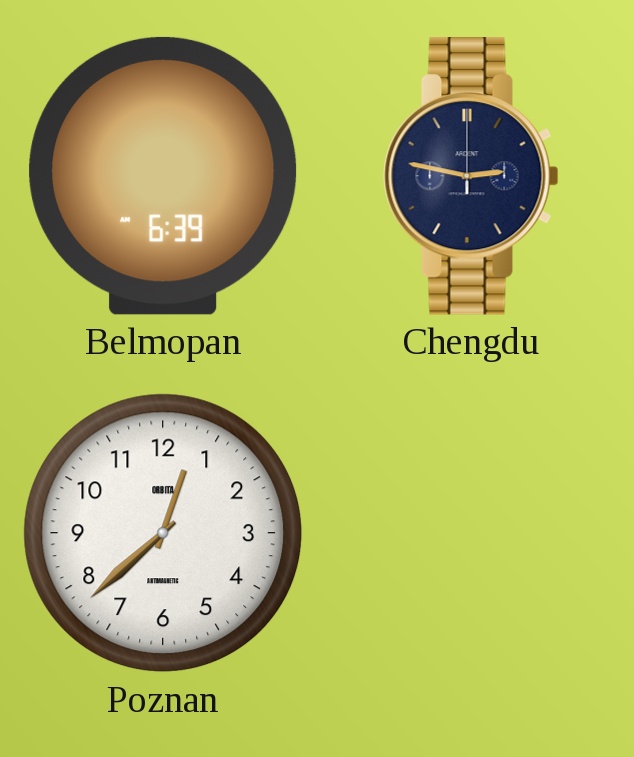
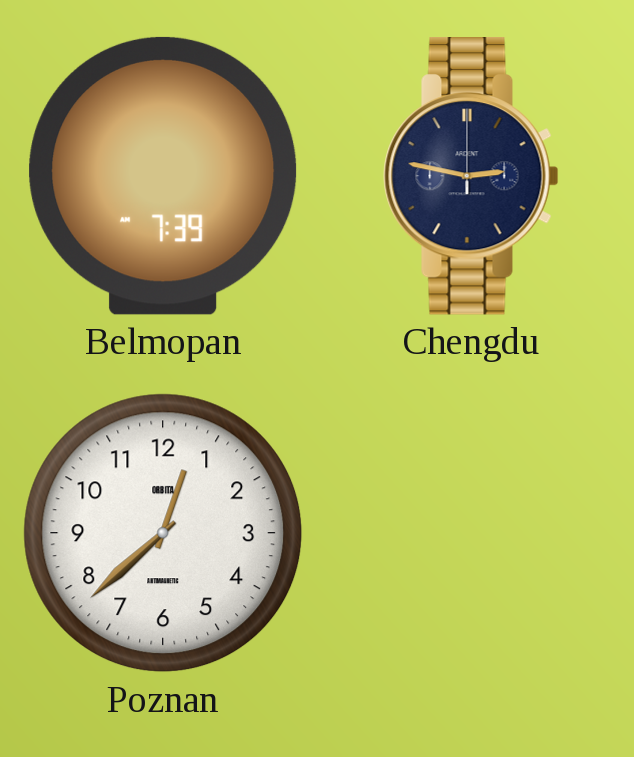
Belmopan: 6:39 -> 7:39
